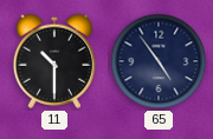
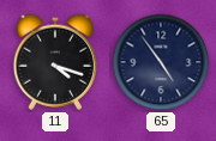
11: 10:30 -> 4:18
